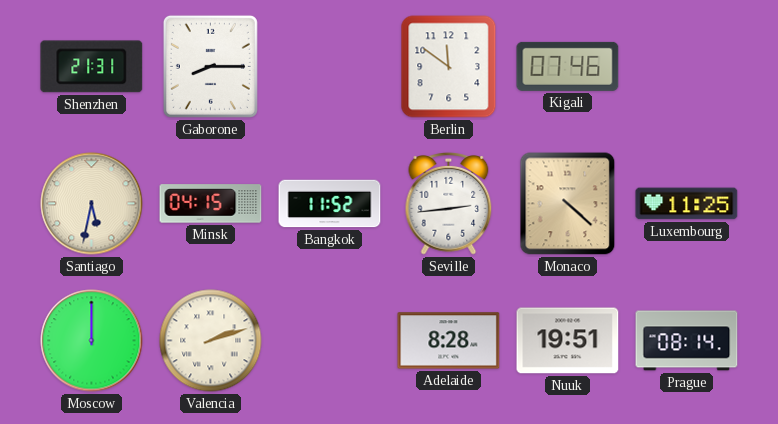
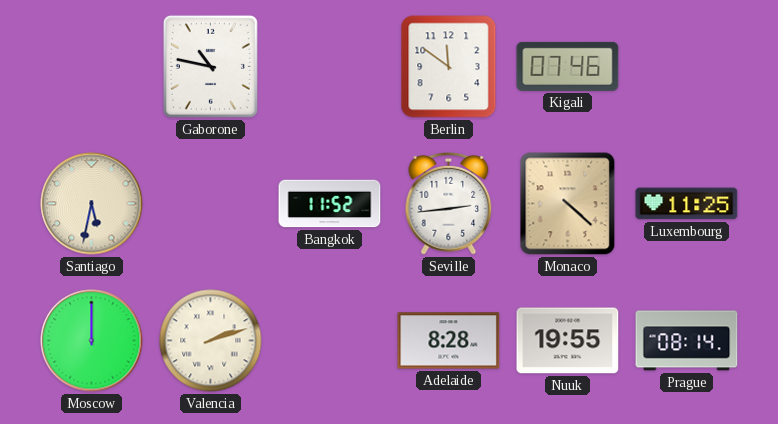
Shenzhen: 21:31 -> none
Gaborone: 8:15 -> 10:47
Minsk: 04:15 -> none
Nuuk: 19:51 -> 19:55
